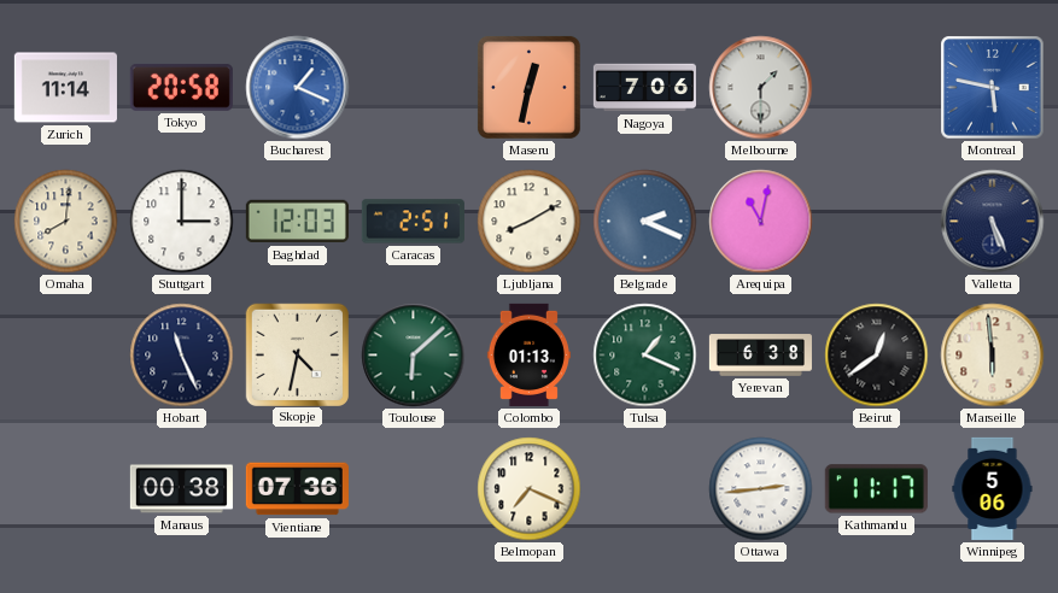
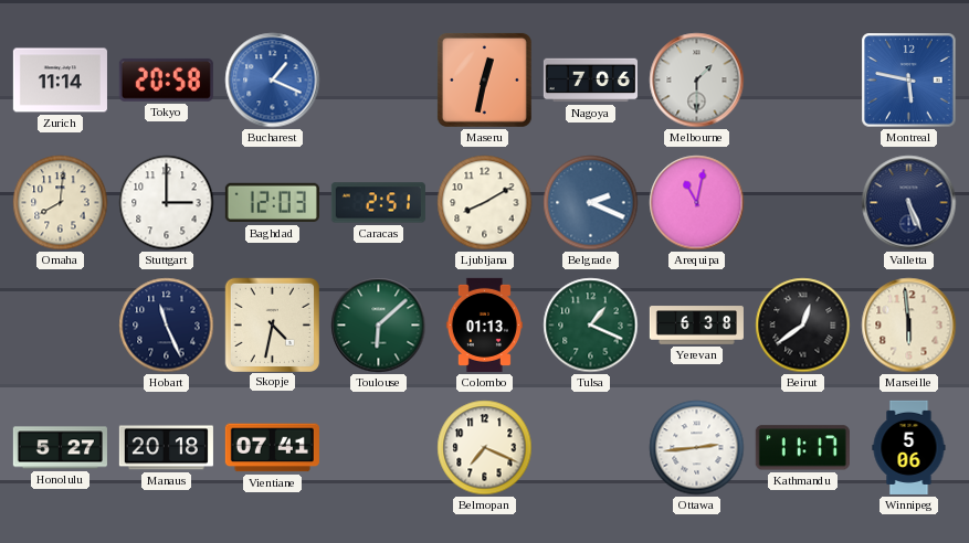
Honolulu: none -> 5:27
Manaus: 00:38 -> 20:18
Vientiane: 07:36 -> 07:41
